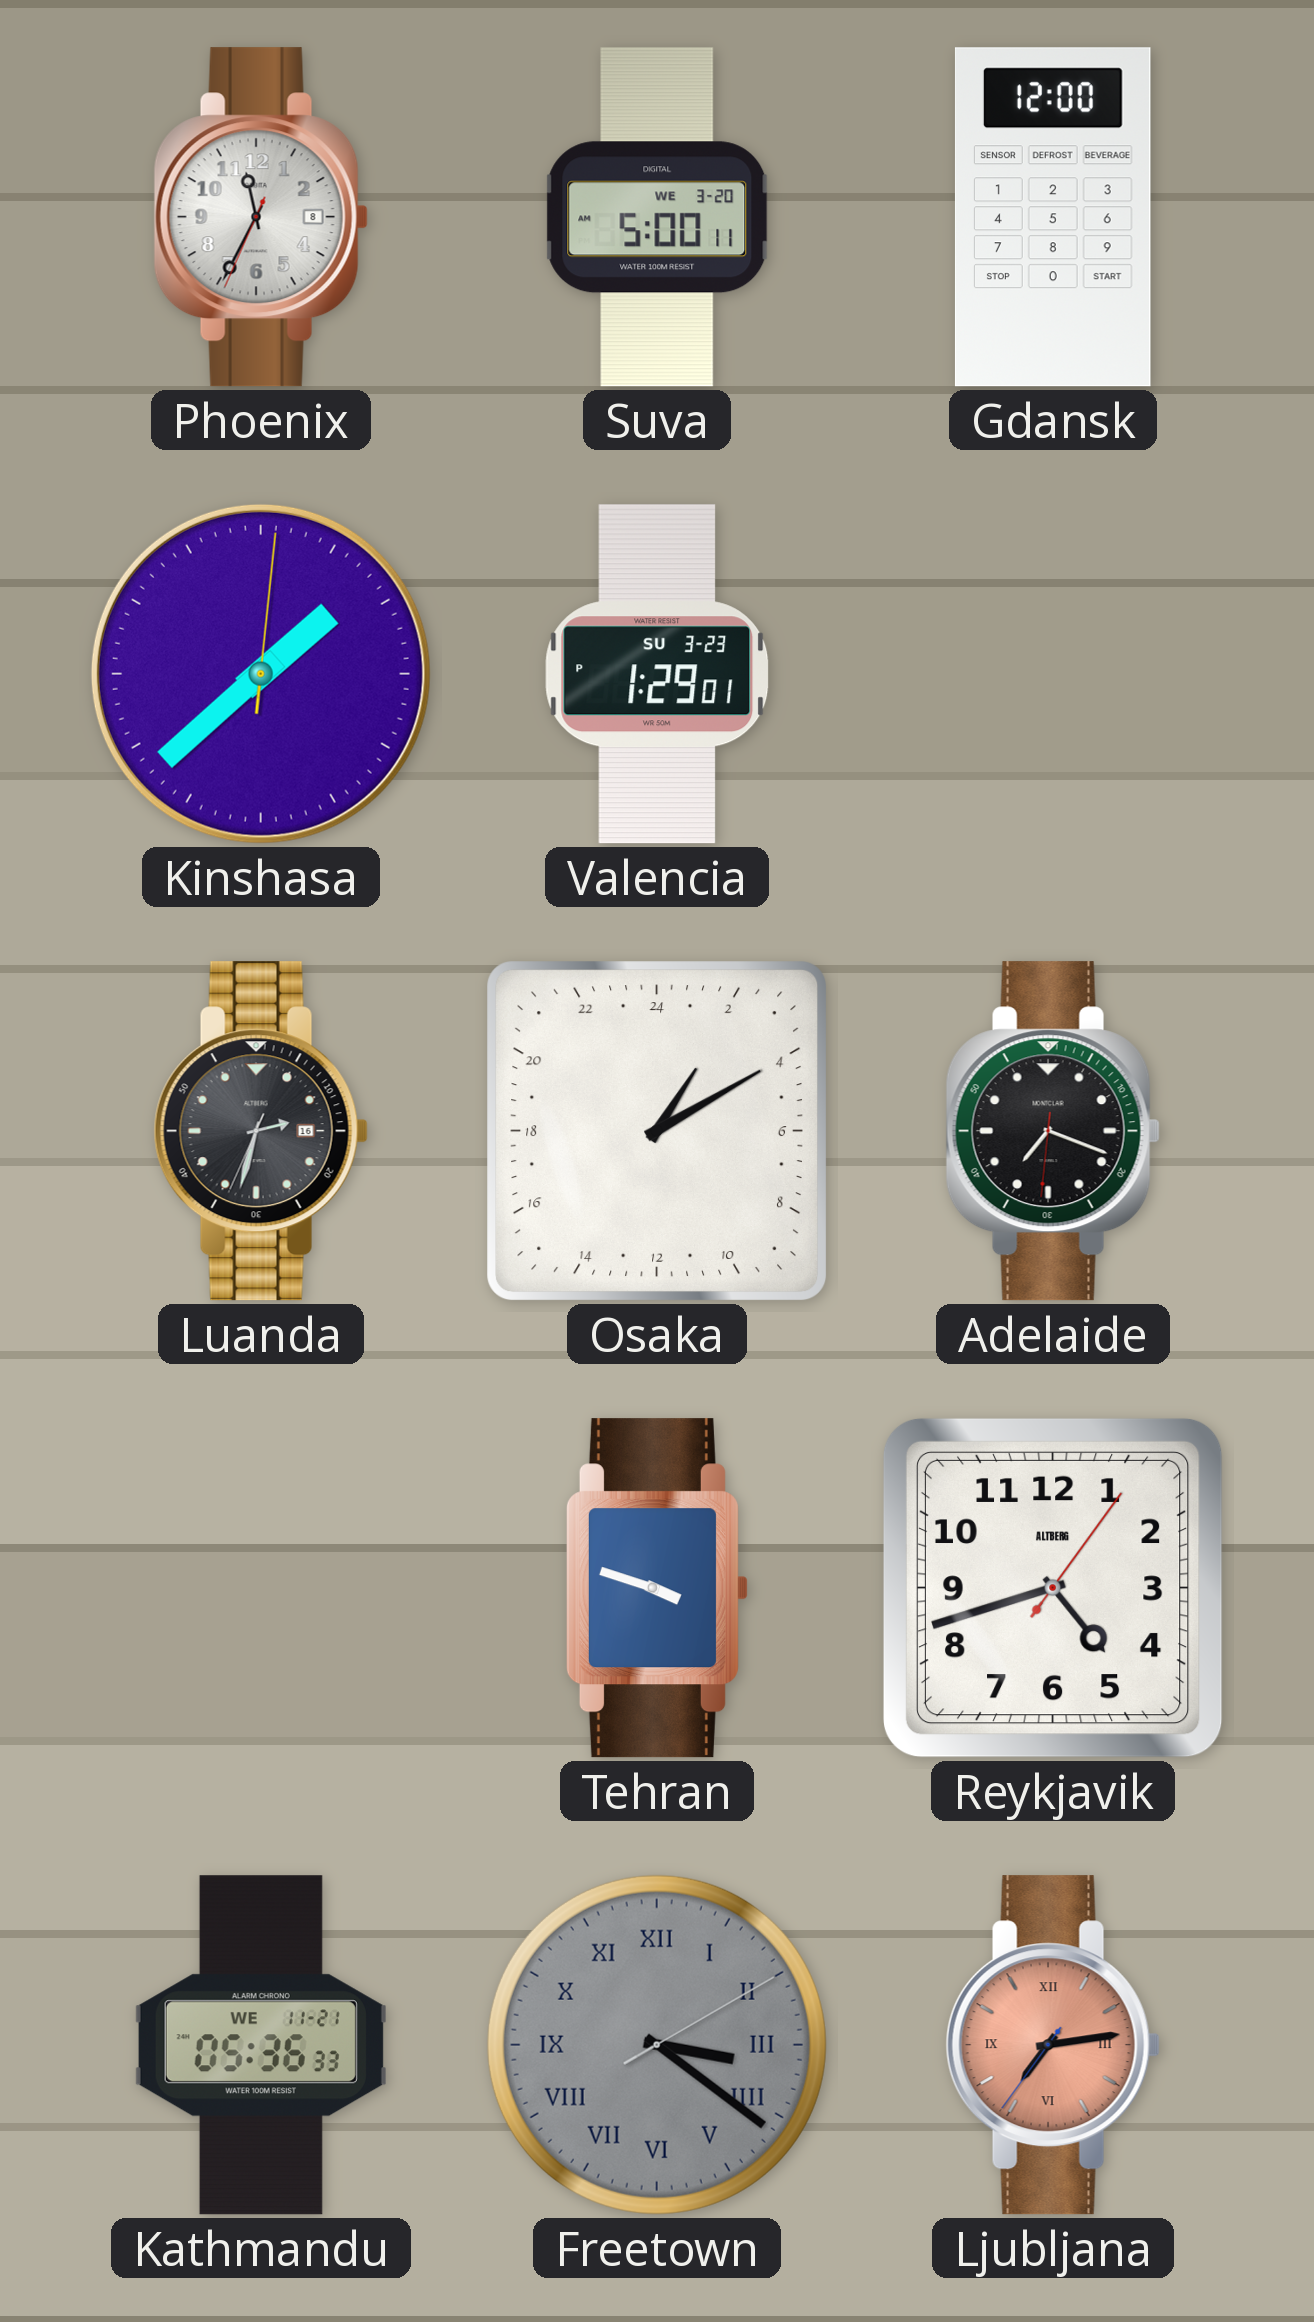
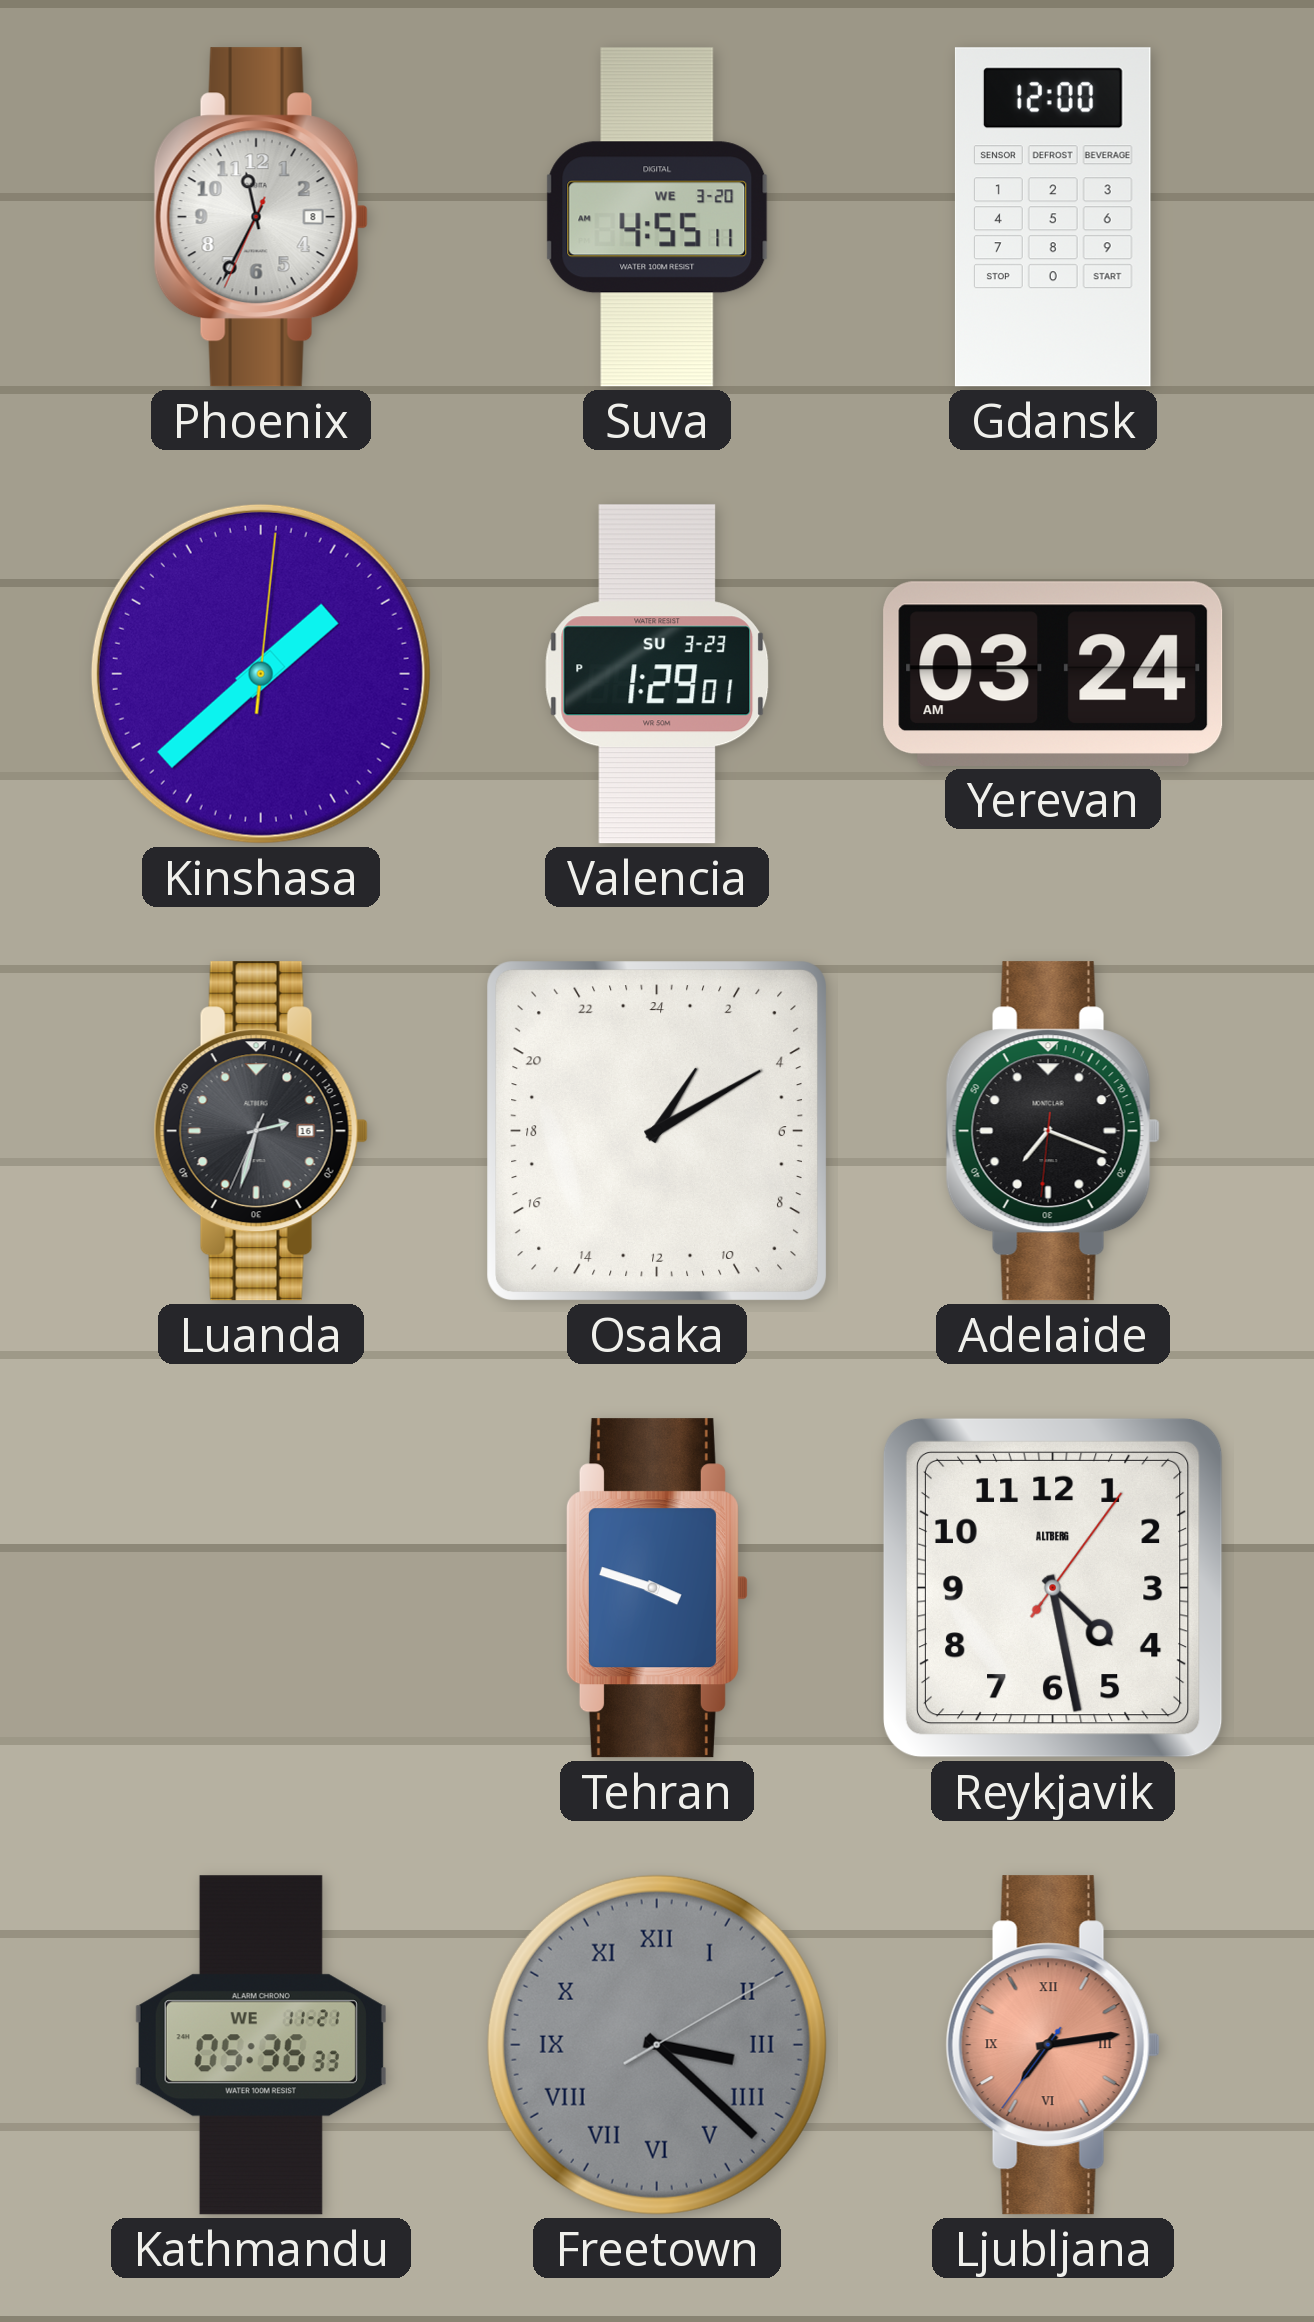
Suva: 5:00 -> 4:55
Yerevan: none -> 03:24
Reykjavik: 4:42 -> 4:28
Freetown: 3:21 -> 3:22
